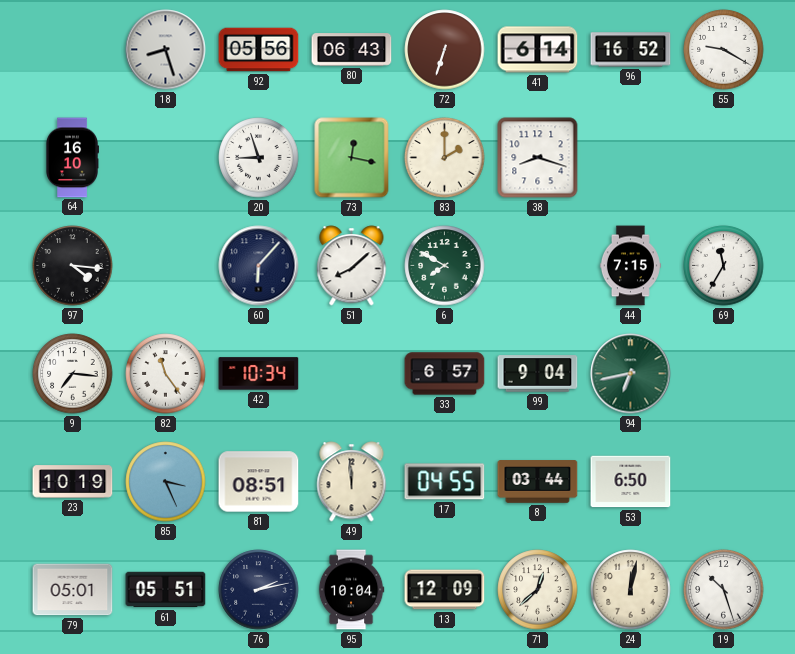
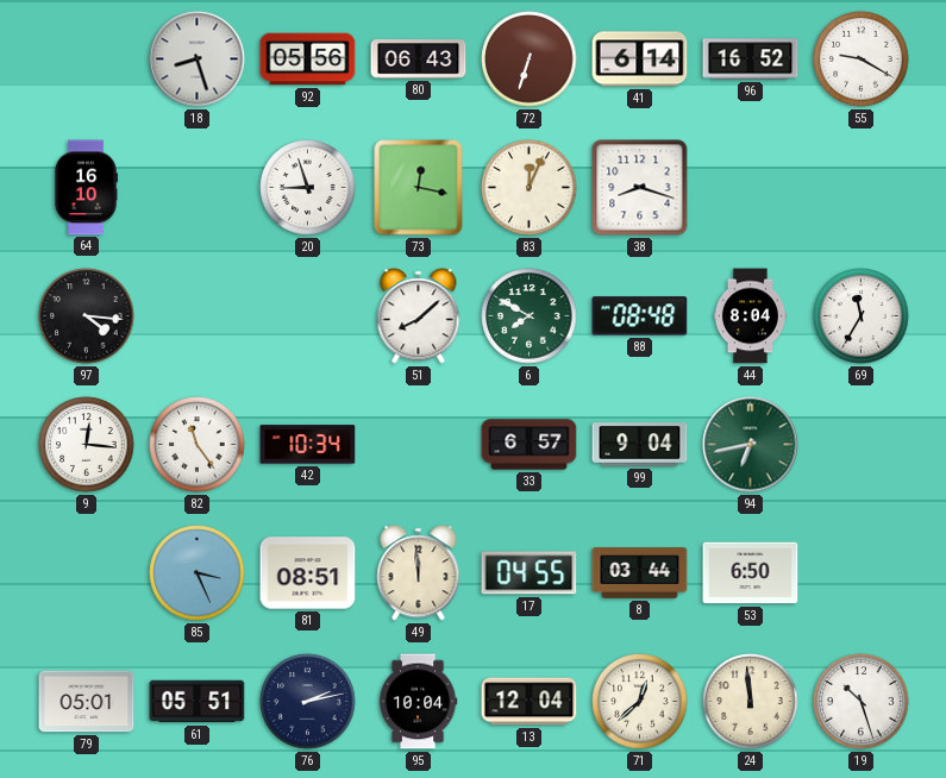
83: 2:00 -> 12:04
60: 6:07 -> none
88: none -> 08:48
44: 7:15 -> 8:04
9: 7:16 -> 12:16
23: 10:19 -> none
13: 12:09 -> 12:04
24: 12:02 -> 11:59
